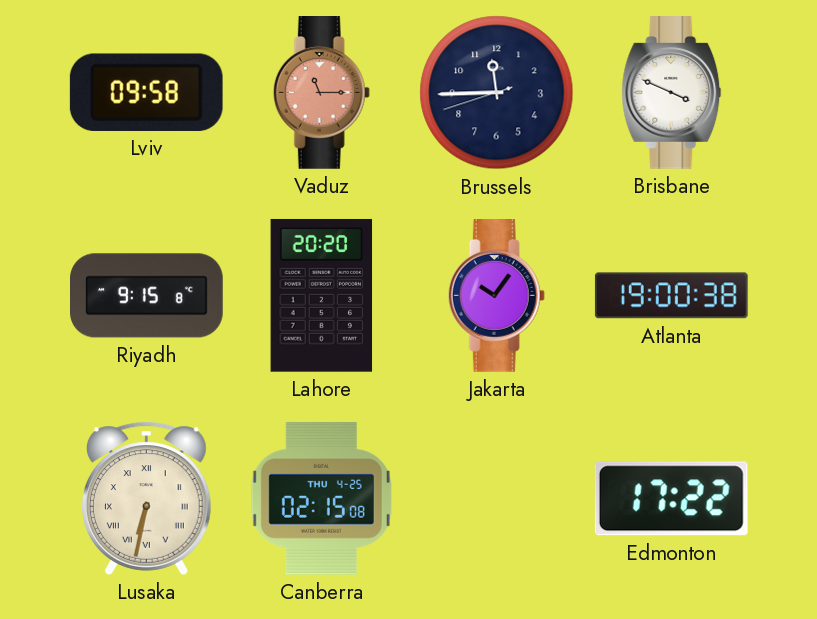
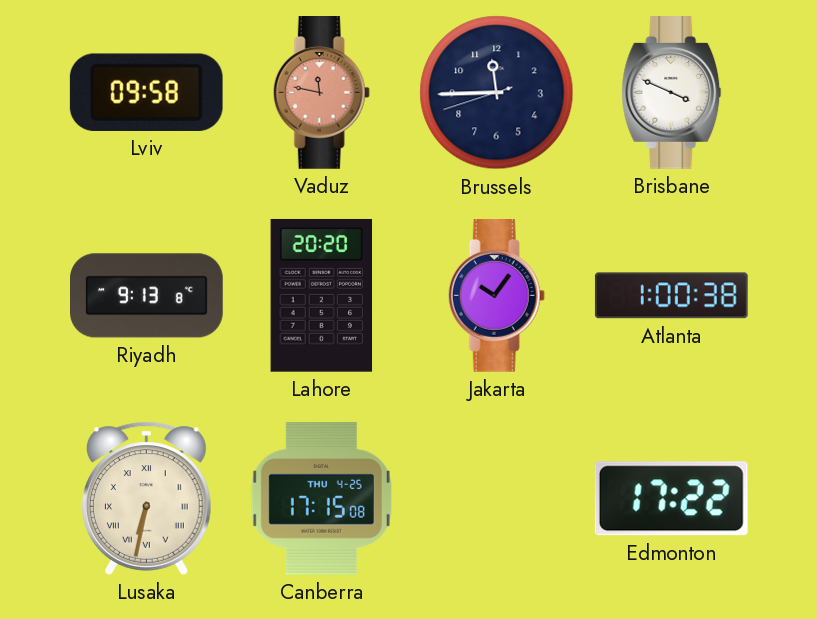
Vaduz: 11:15 -> 11:47
Riyadh: 9:15 -> 9:13
Atlanta: 19:00 -> 1:00
Canberra: 02:15 -> 17:15
